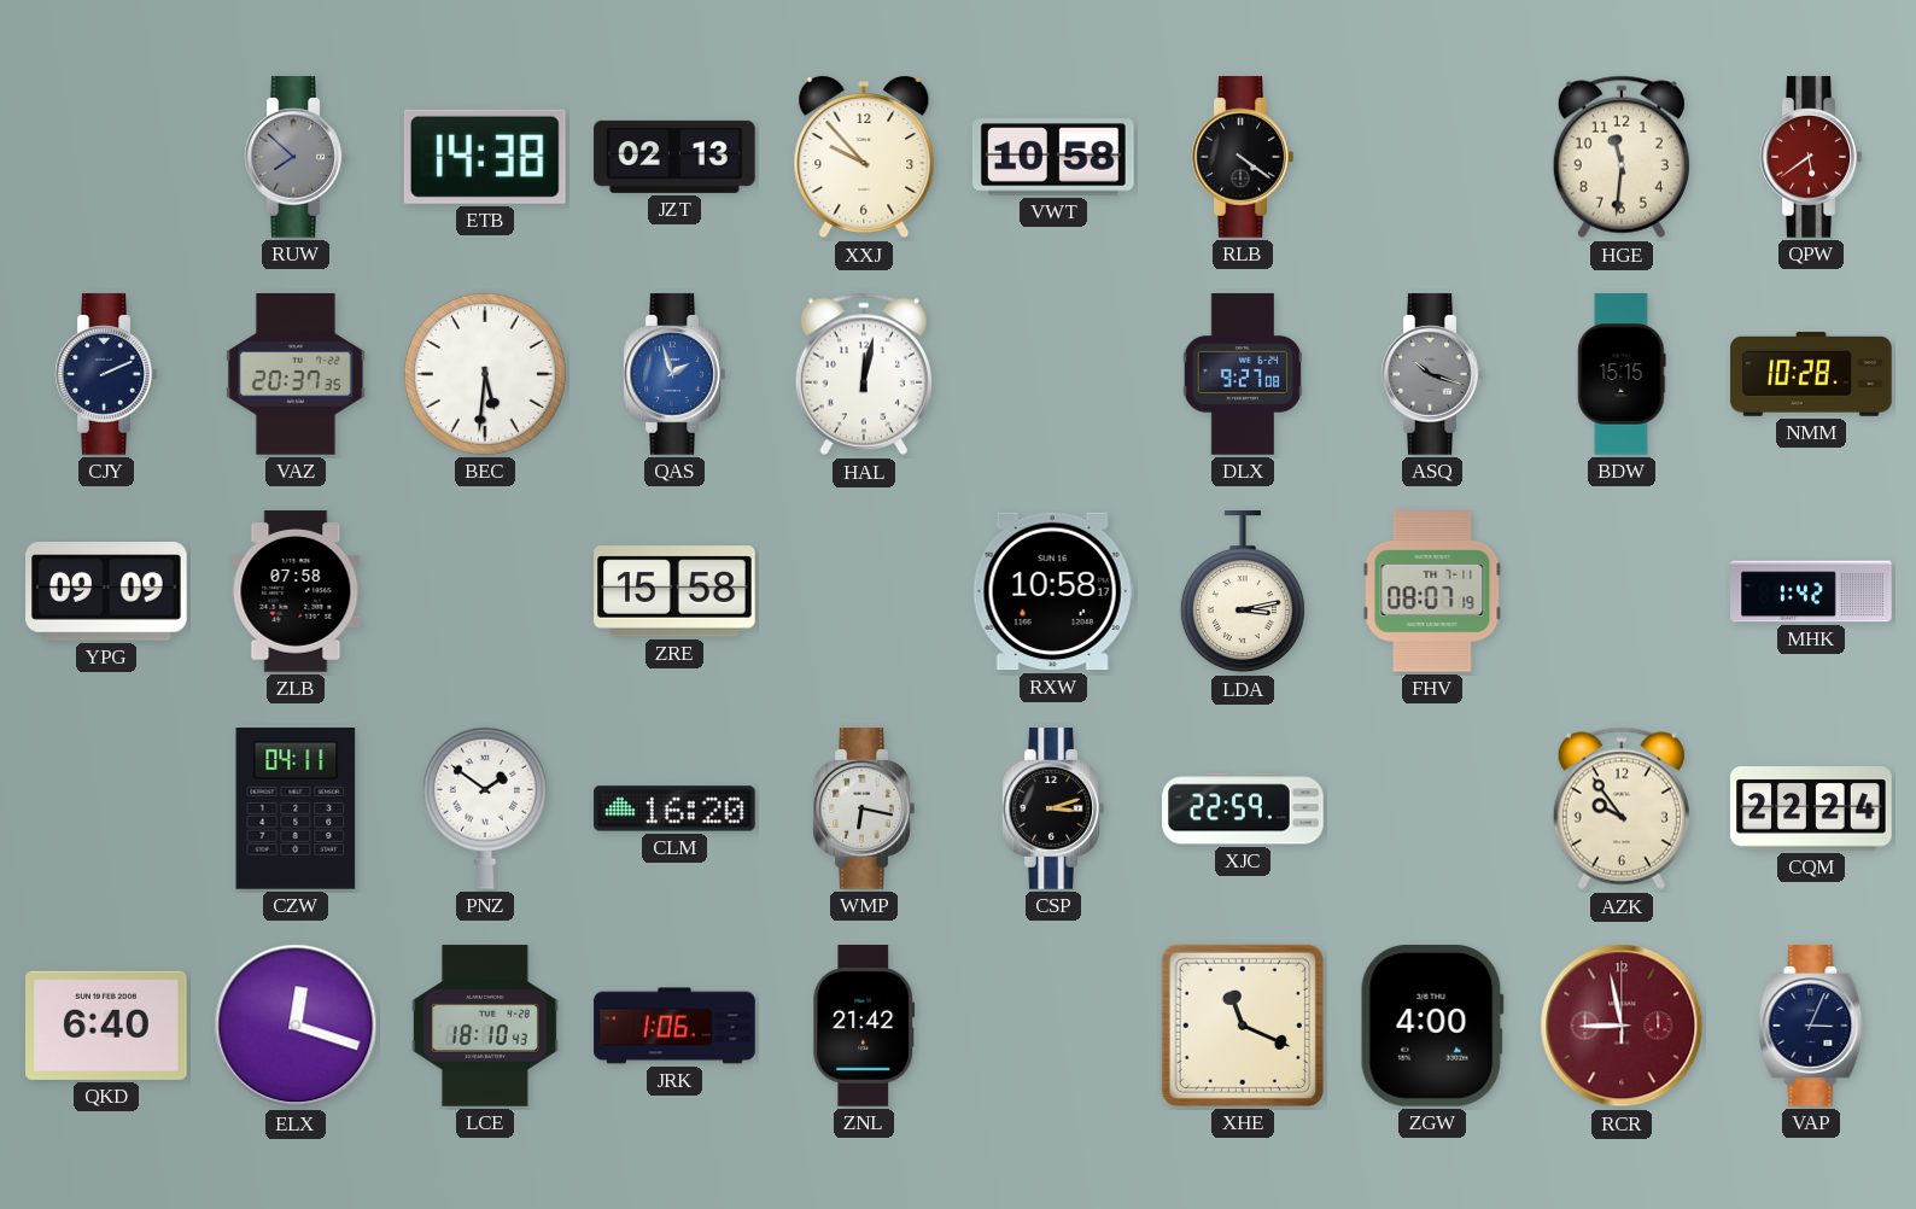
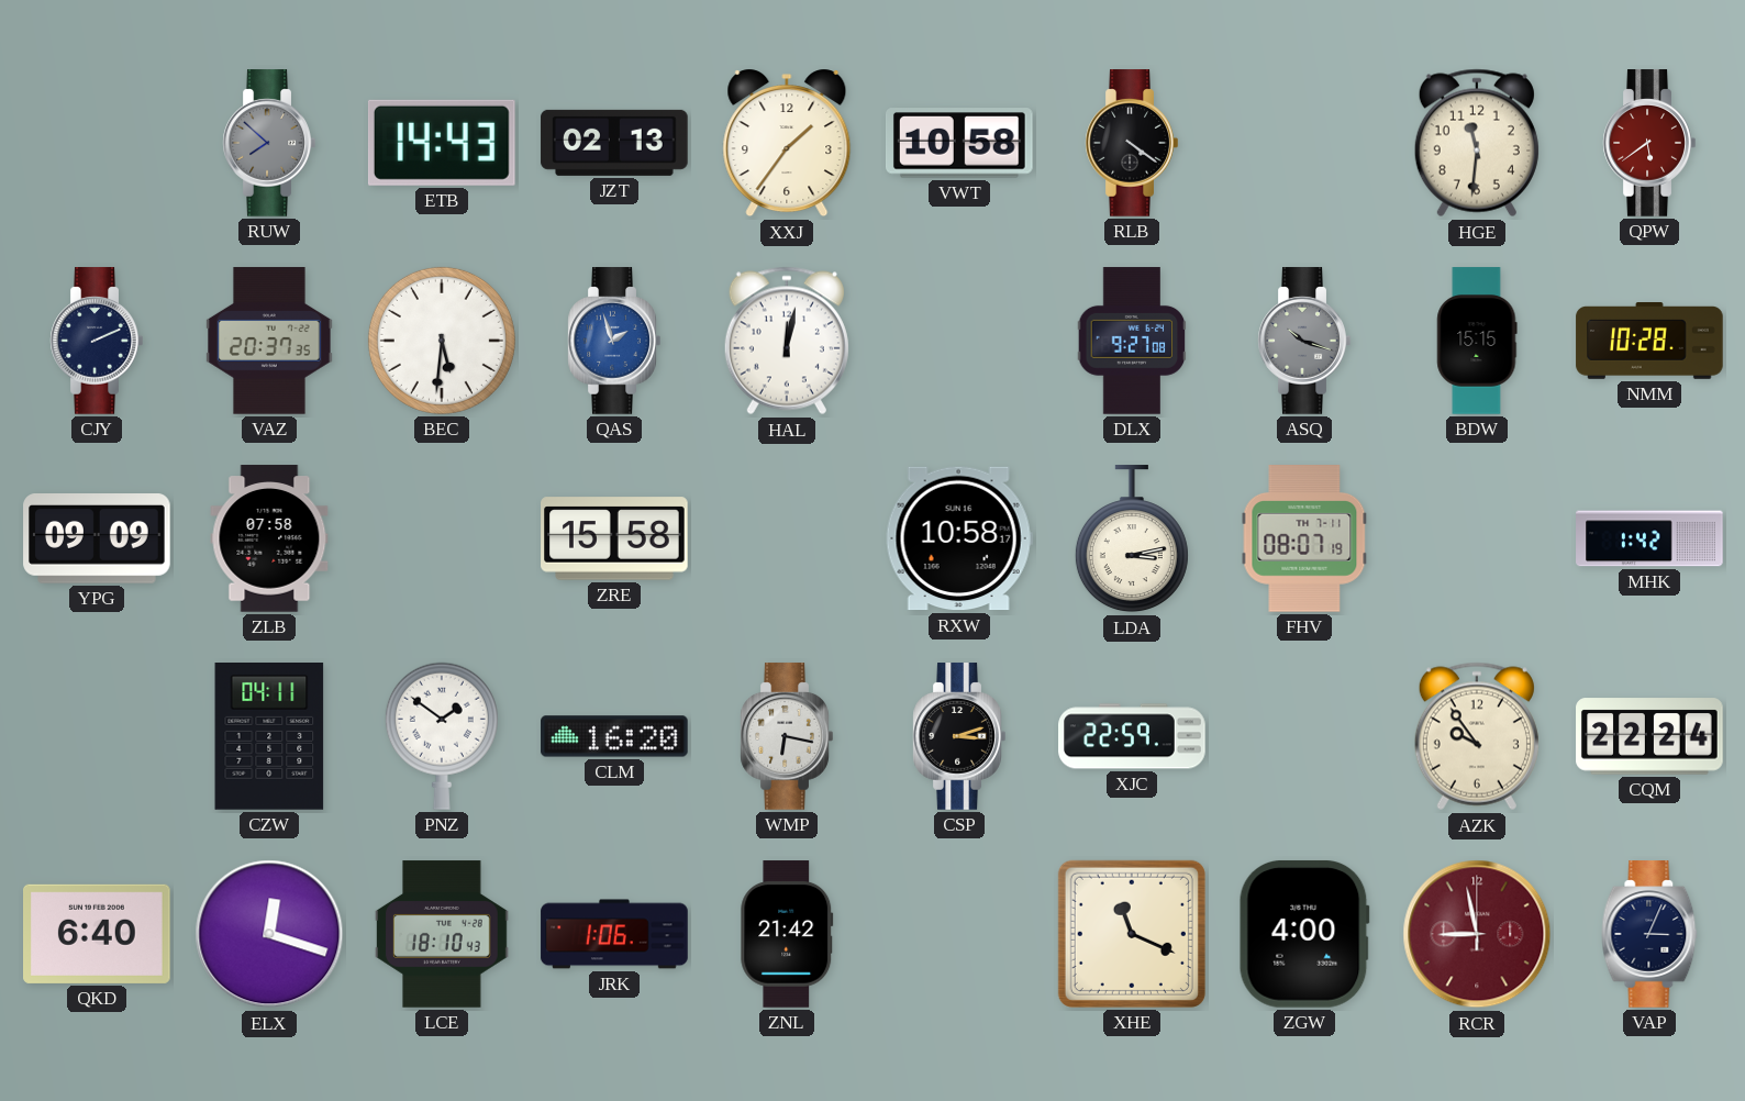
ETB: 14:38 -> 14:43
XXJ: 9:53 -> 1:36
